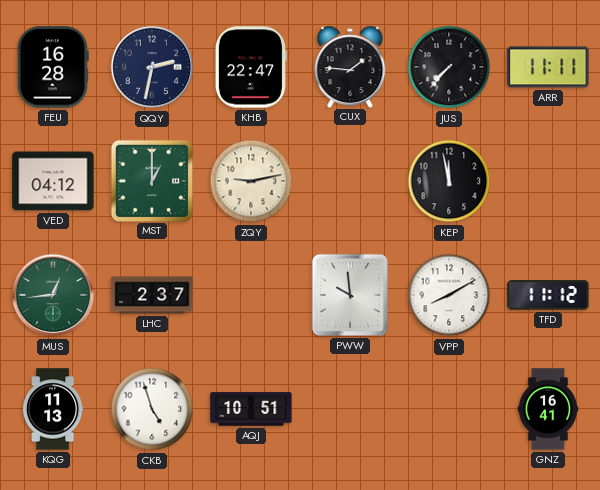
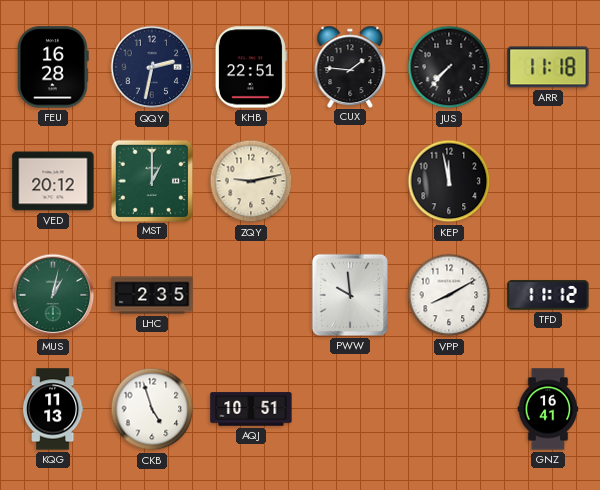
KHB: 22:47 -> 22:51
ARR: 11:11 -> 11:18
VED: 04:12 -> 20:12
MUS: 12:44 -> 1:02
LHC: 2:37 -> 2:35
